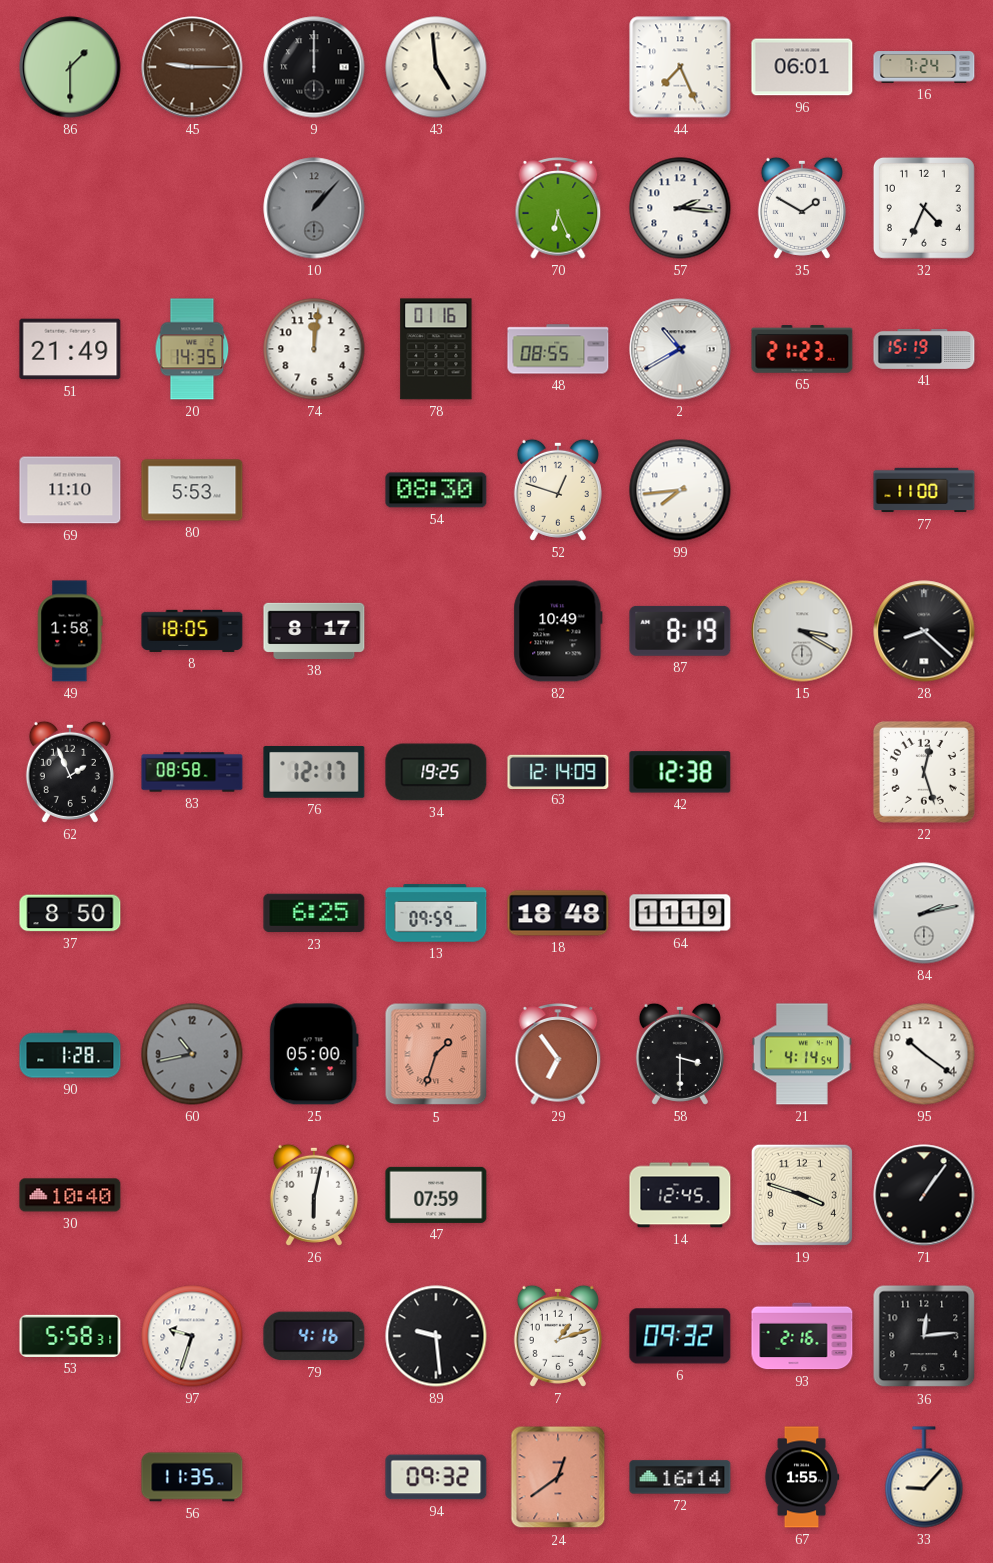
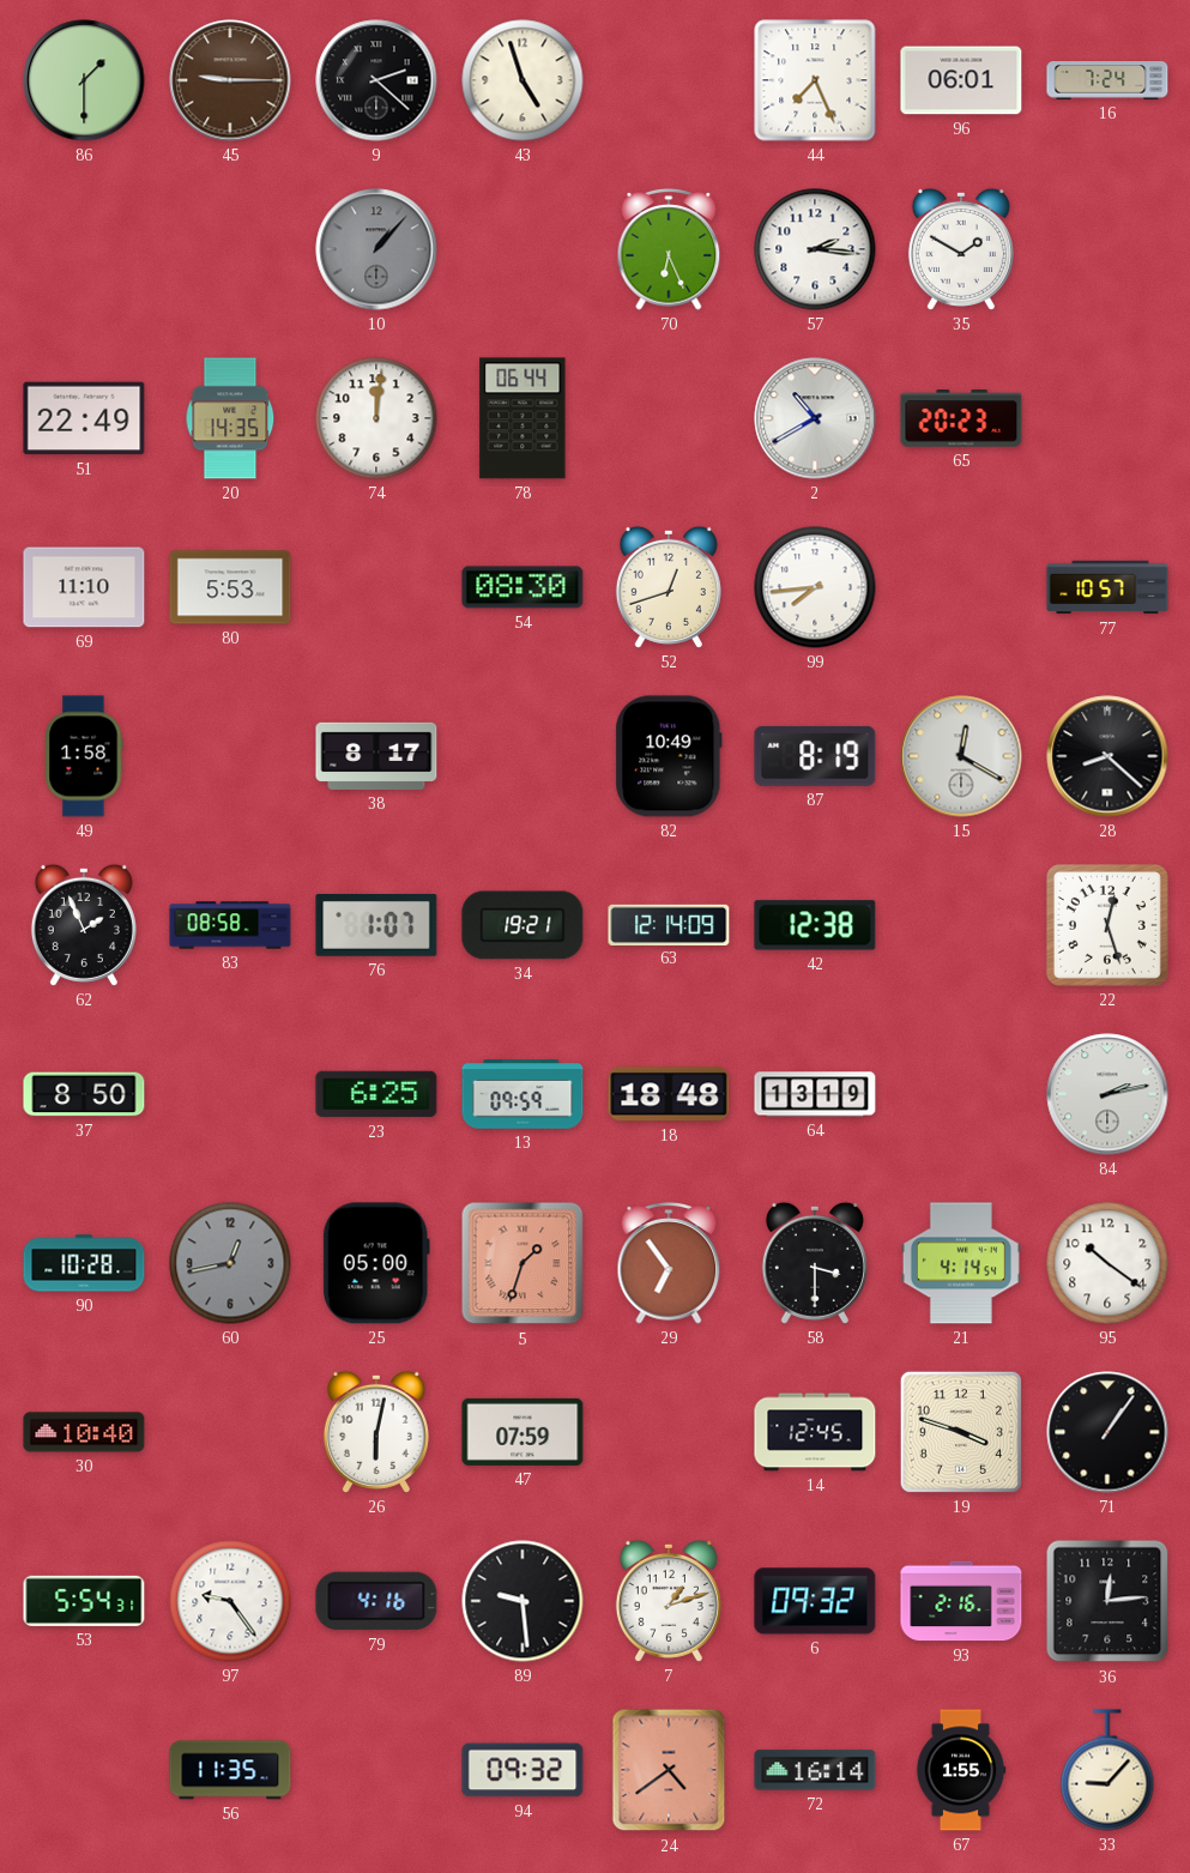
9: 12:00 -> 2:22
43: 4:59 -> 4:57
32: 4:34 -> none
51: 21:49 -> 22:49
78: 01:16 -> 06:44
48: 08:55 -> none
65: 21:23 -> 20:23
41: 15:19 -> none
52: 12:48 -> 12:42
77: 11:00 -> 10:57
8: 18:05 -> none
15: 3:20 -> 12:20
76: 12:17 -> 1:07
34: 19:25 -> 19:21
64: 11:19 -> 13:19
90: 1:28 -> 10:28
60: 10:43 -> 12:43
53: 5:58 -> 5:54
97: 9:33 -> 9:24
24: 12:39 -> 4:39
